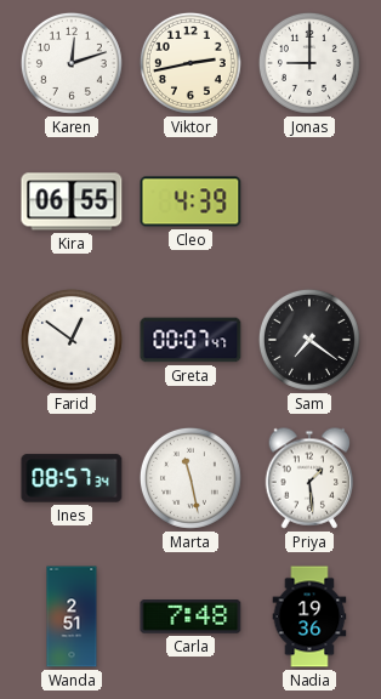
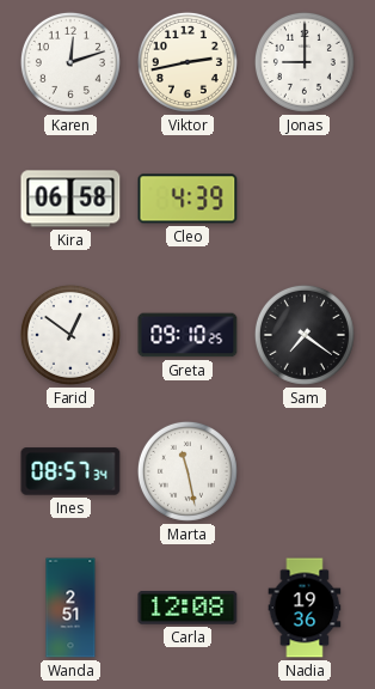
Kira: 06:55 -> 06:58
Greta: 00:07 -> 09:10
Priya: 1:29 -> none
Carla: 7:48 -> 12:08
